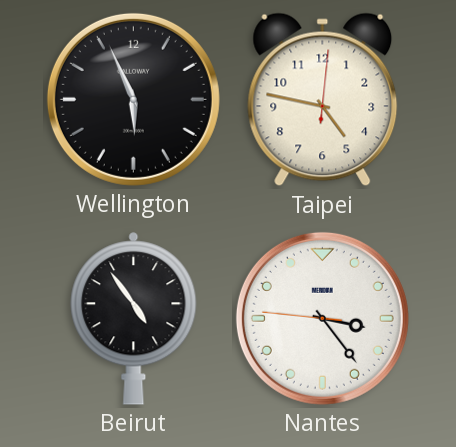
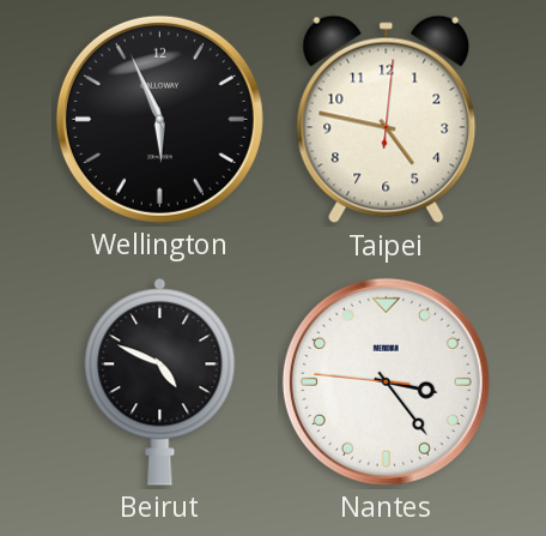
Beirut: 4:54 -> 4:49
